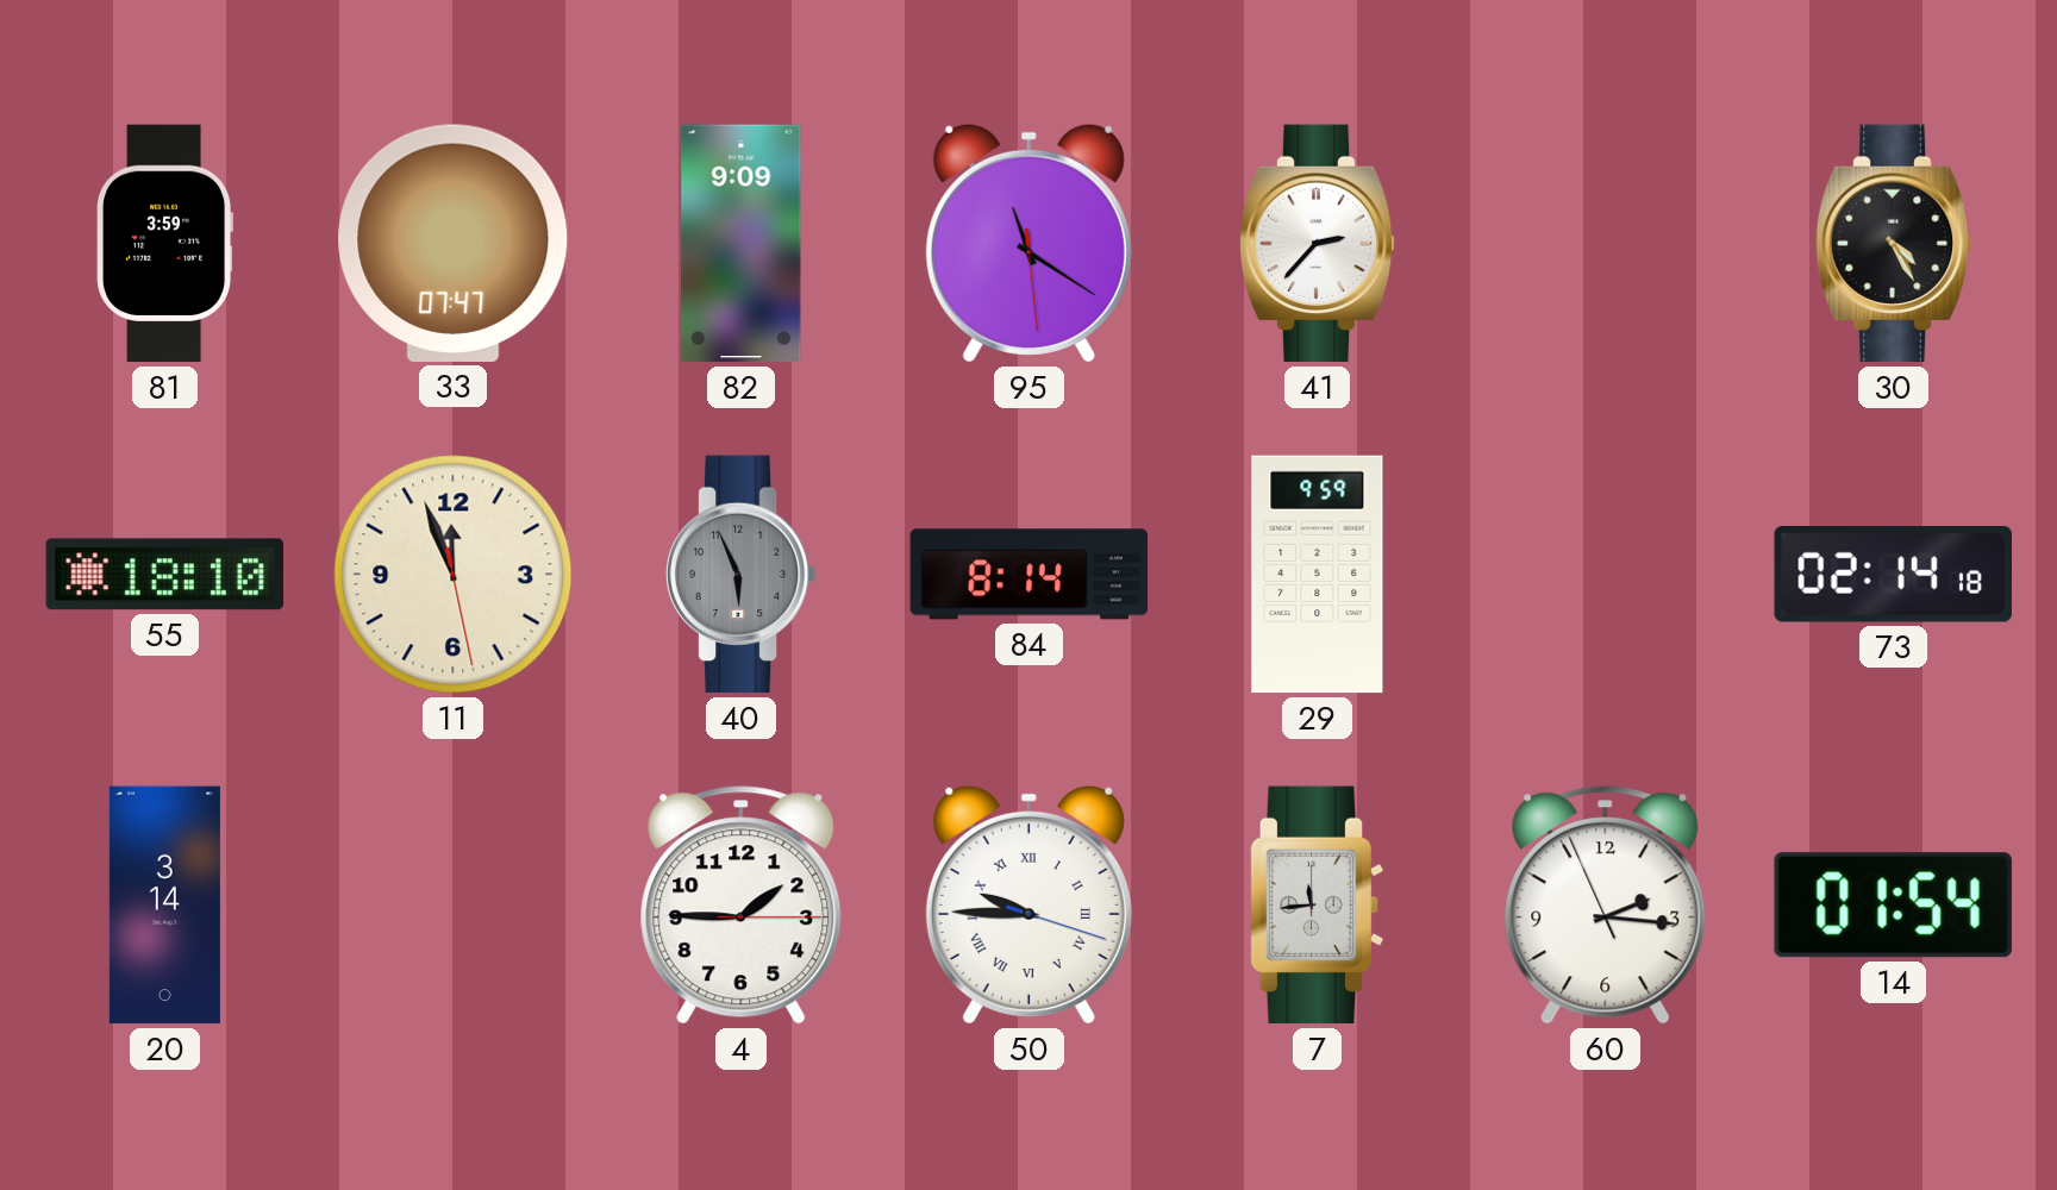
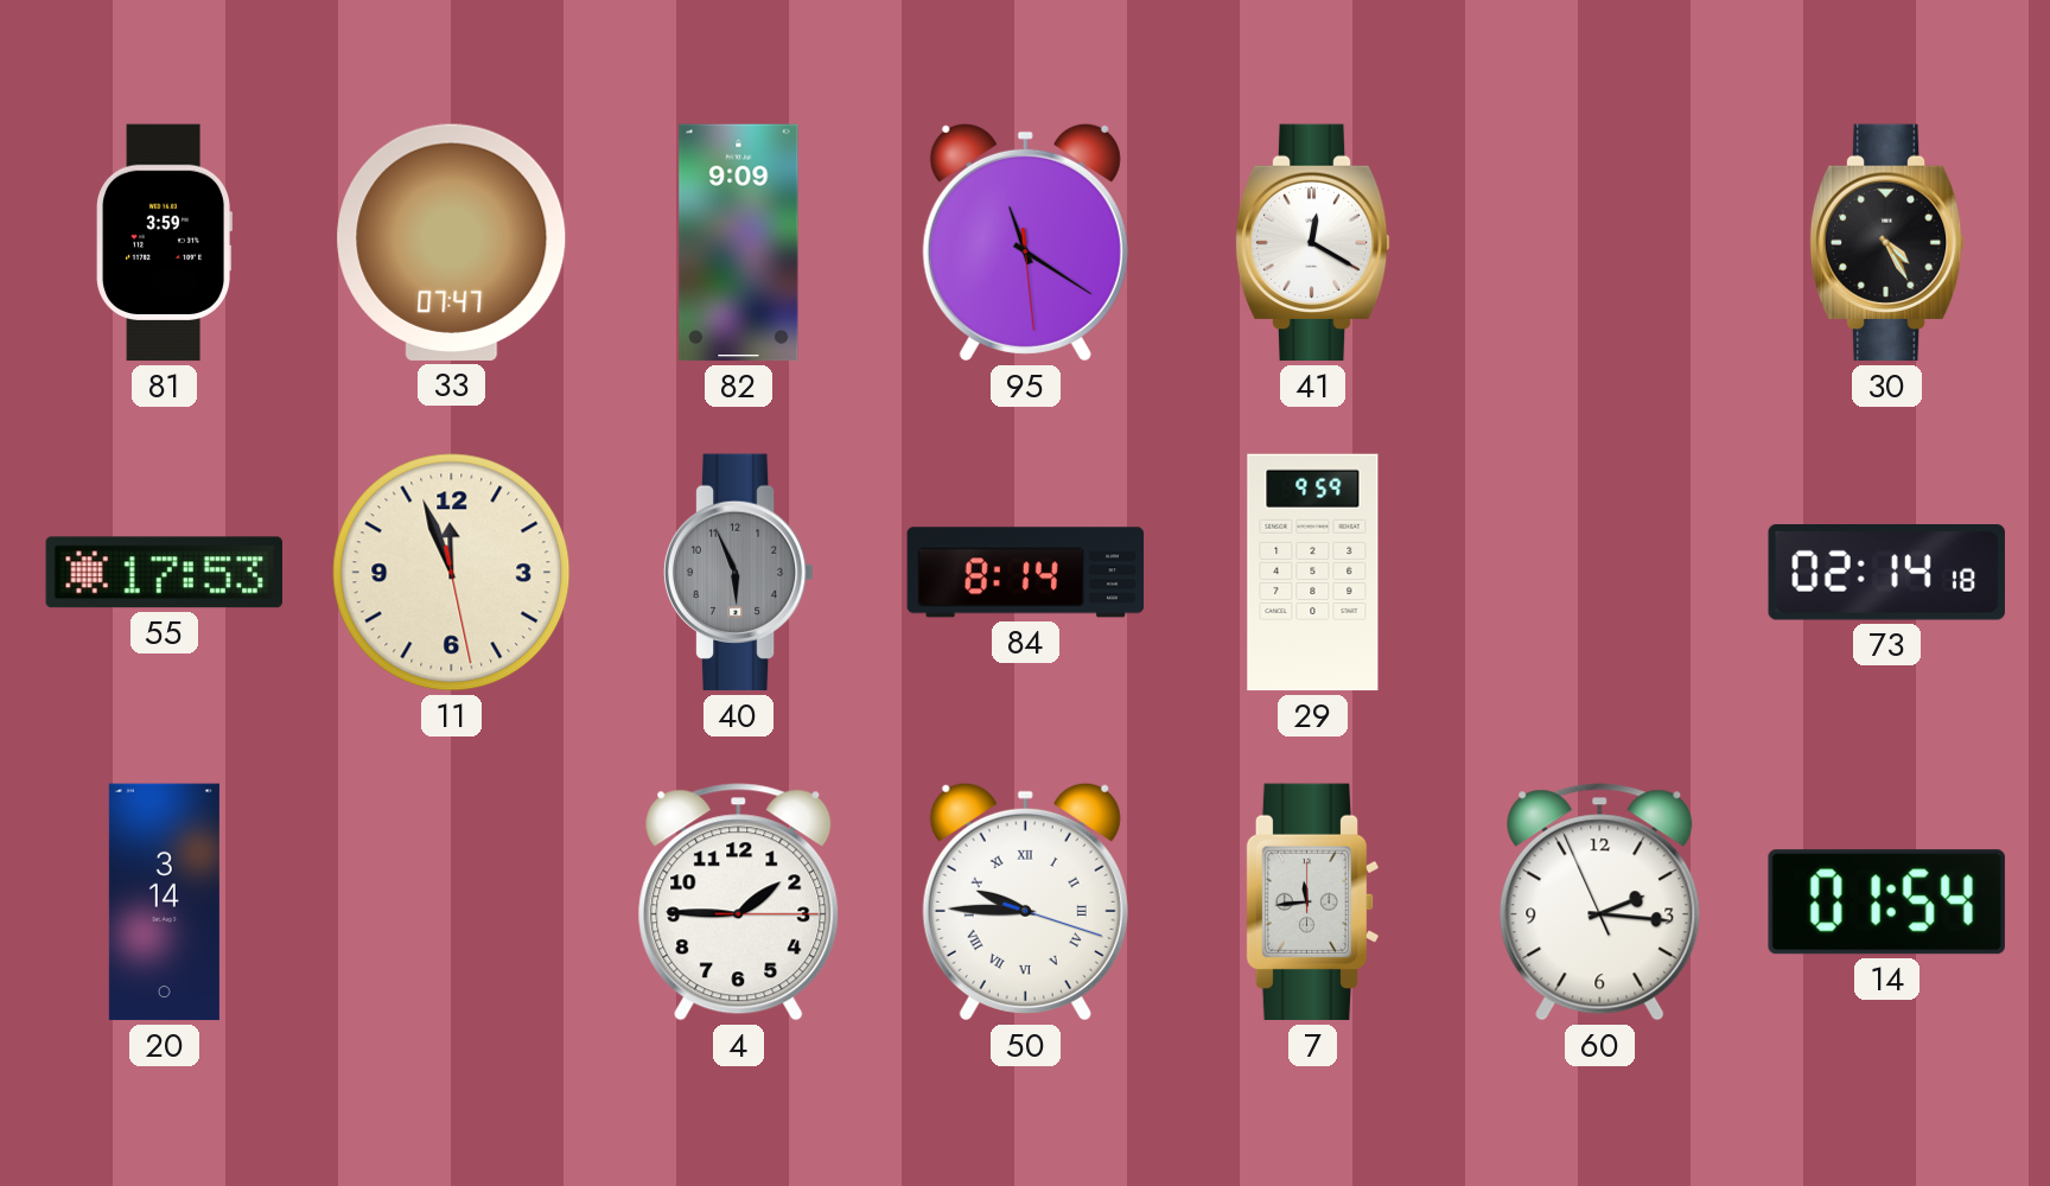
41: 2:37 -> 12:20
55: 18:10 -> 17:53
